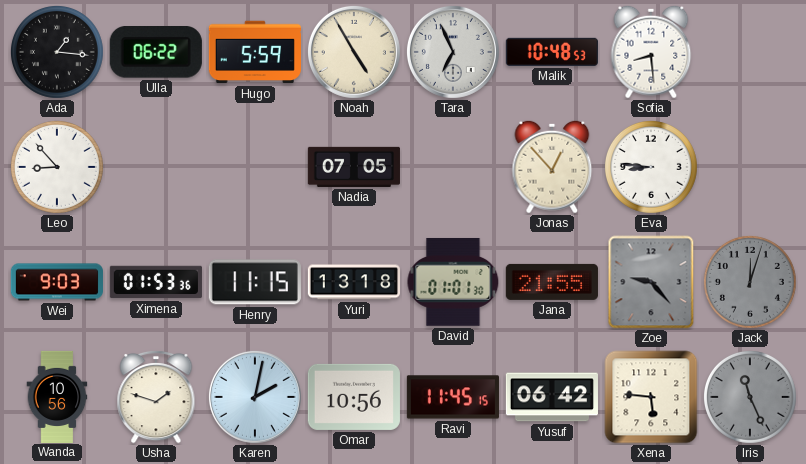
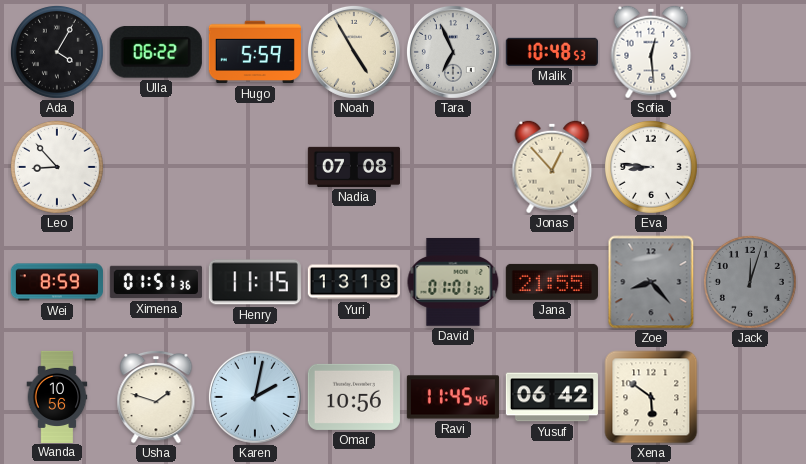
Ada: 1:16 -> 4:05
Sofia: 8:29 -> 12:29
Nadia: 07:05 -> 07:08
Wei: 9:03 -> 8:59
Ximena: 01:53 -> 01:51
Zoe: 9:23 -> 8:23
Ravi: 11:45:15 -> 11:45:46
Xena: 5:46 -> 5:51
Iris: 11:26 -> none
